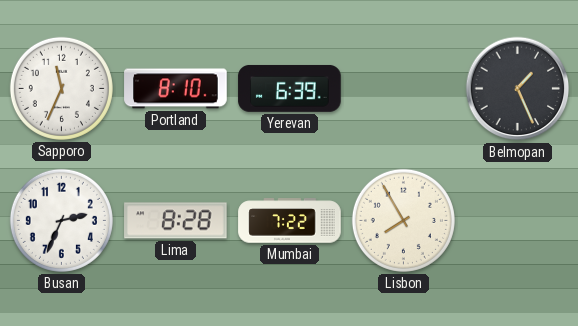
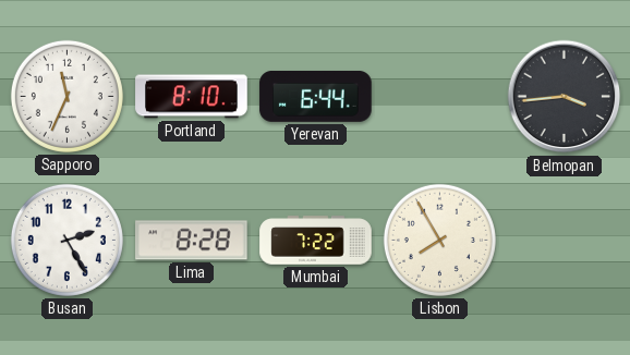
Yerevan: 6:39 -> 6:44
Belmopan: 1:26 -> 3:44
Busan: 2:34 -> 2:25
